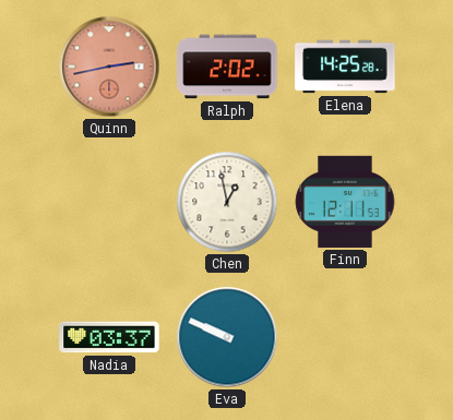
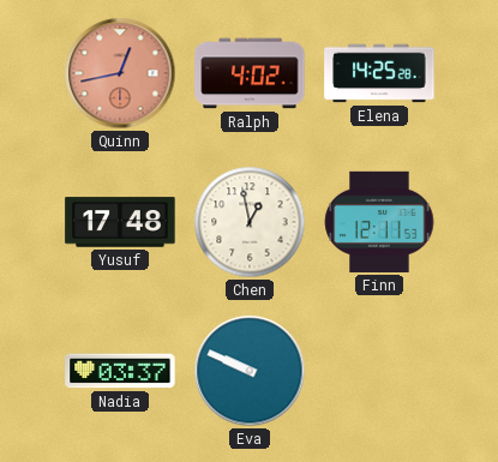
Quinn: 2:43 -> 12:43
Ralph: 2:02 -> 4:02
Yusuf: none -> 17:48
